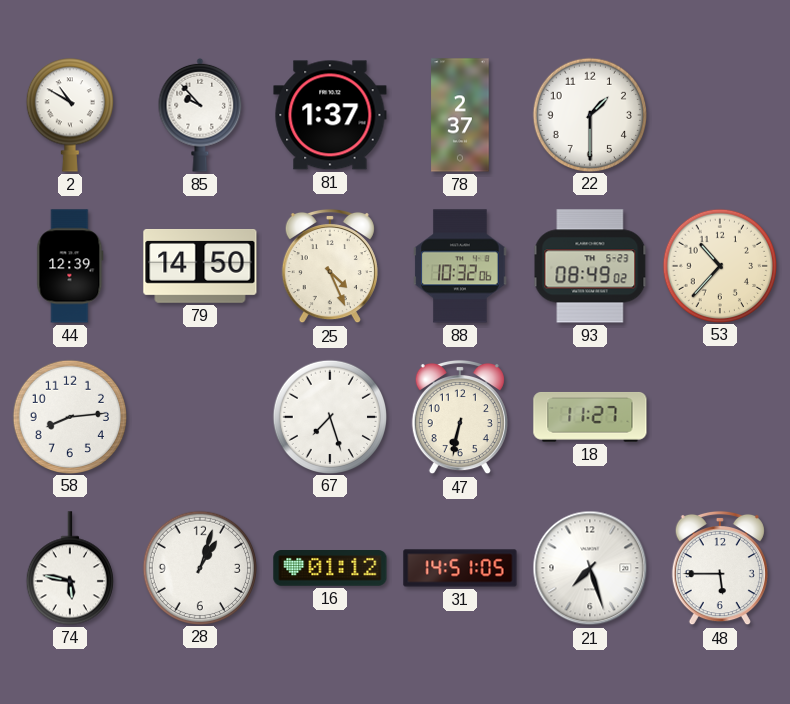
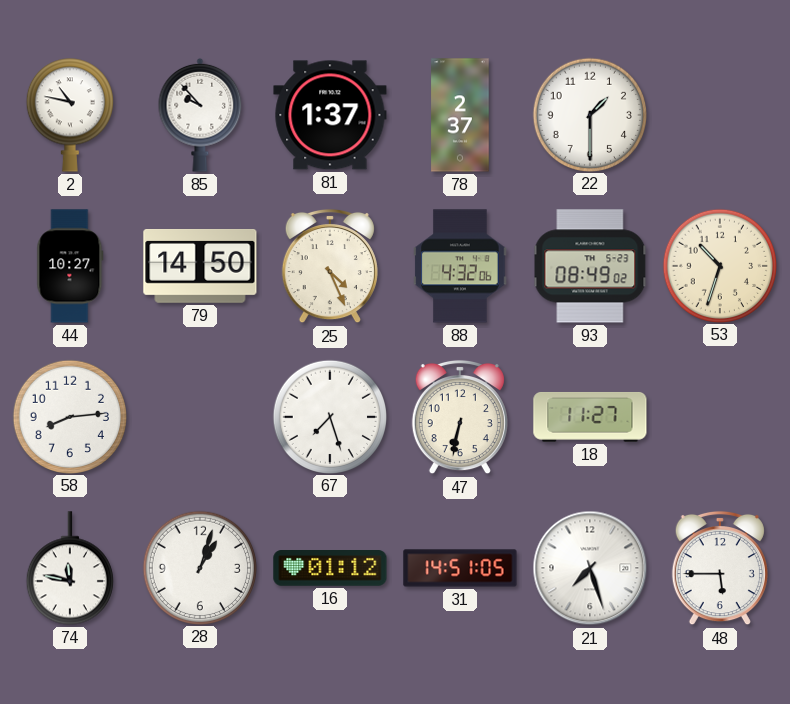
2: 10:50 -> 10:47
44: 12:39 -> 10:27
88: 10:32 -> 4:32
53: 10:37 -> 10:33
74: 5:47 -> 11:47
